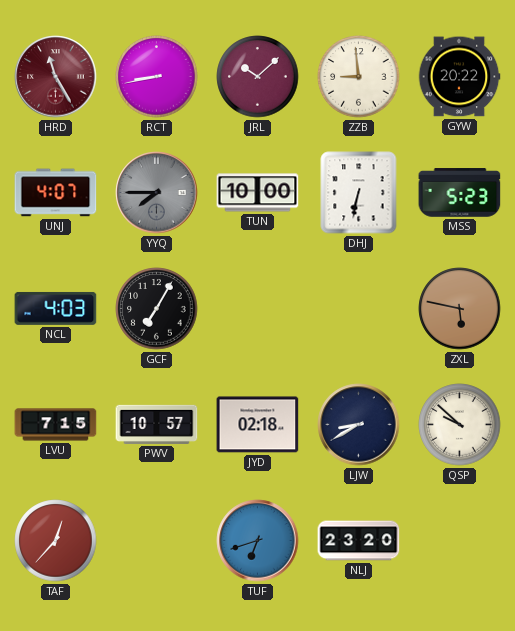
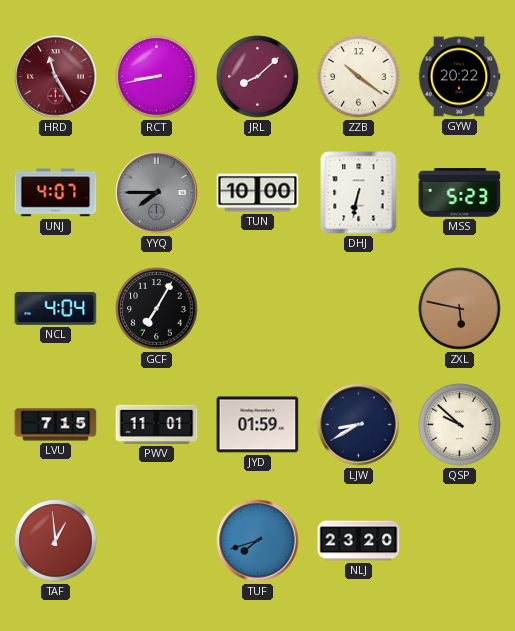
JRL: 10:08 -> 8:08
ZZB: 8:59 -> 10:21
NCL: 4:03 -> 4:04
PWV: 10:57 -> 11:01
JYD: 02:18 -> 01:59
TAF: 12:37 -> 12:59
TUF: 6:42 -> 7:42
